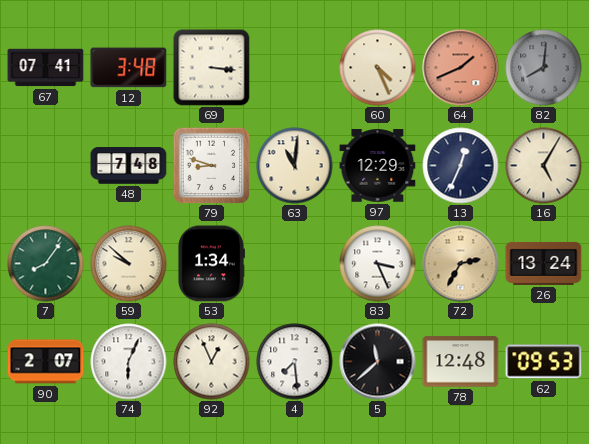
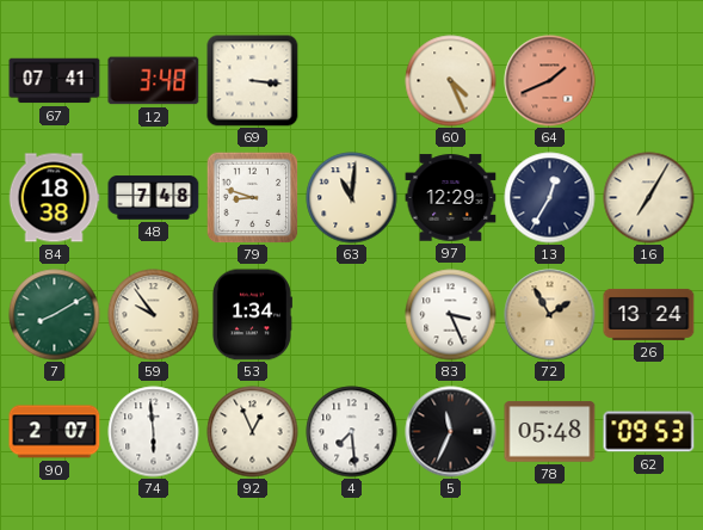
82: 8:01 -> none
84: none -> 18:38
13: 12:34 -> 12:35
16: 5:05 -> 7:05
7: 8:06 -> 8:10
59: 9:52 -> 9:54
72: 2:35 -> 1:55
74: 6:04 -> 5:59
5: 11:38 -> 11:34
78: 12:48 -> 05:48
